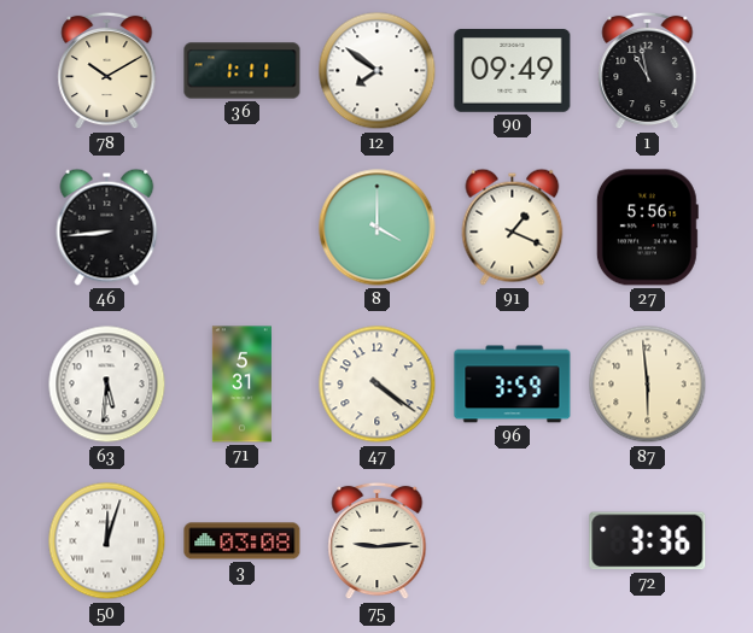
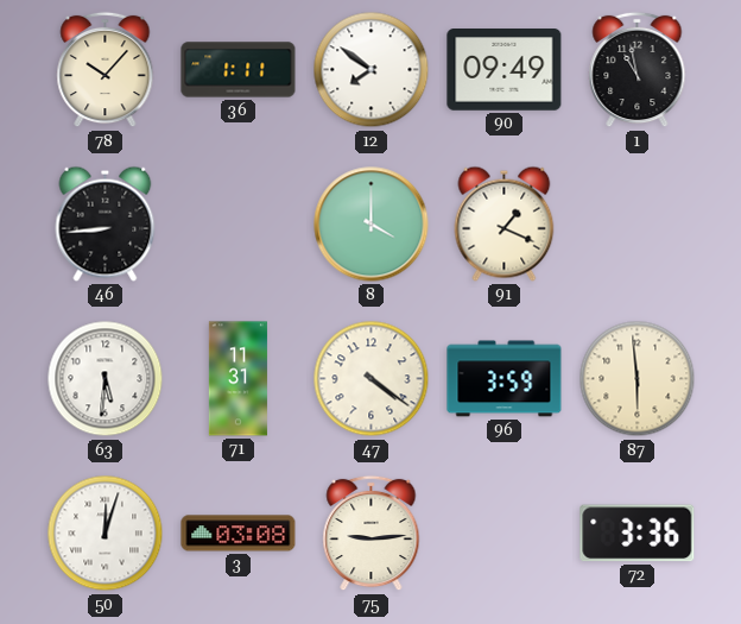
78: 10:10 -> 10:07
27: 5:56 -> none
71: 5:31 -> 11:31
